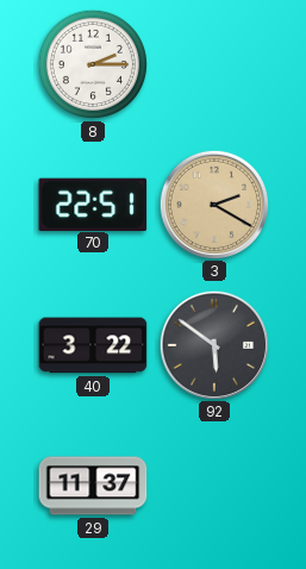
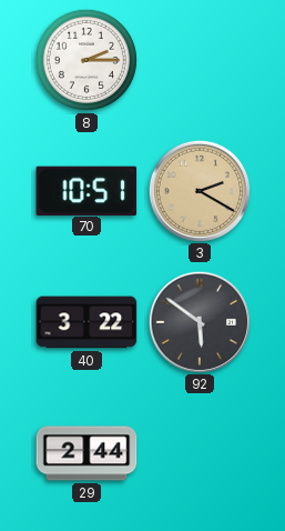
70: 22:51 -> 10:51
29: 11:37 -> 2:44
